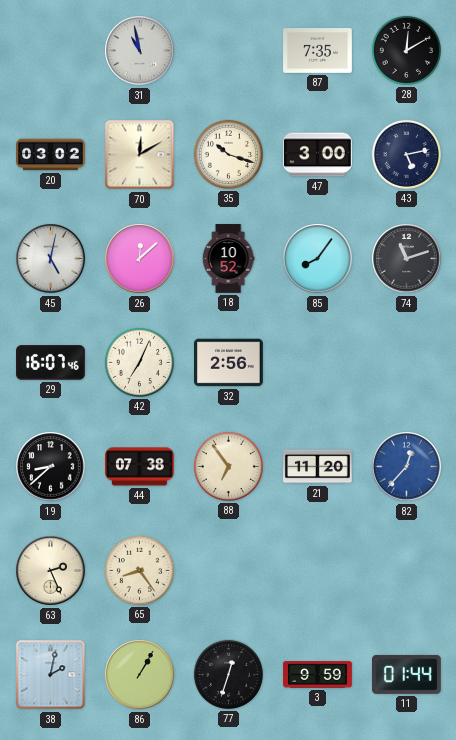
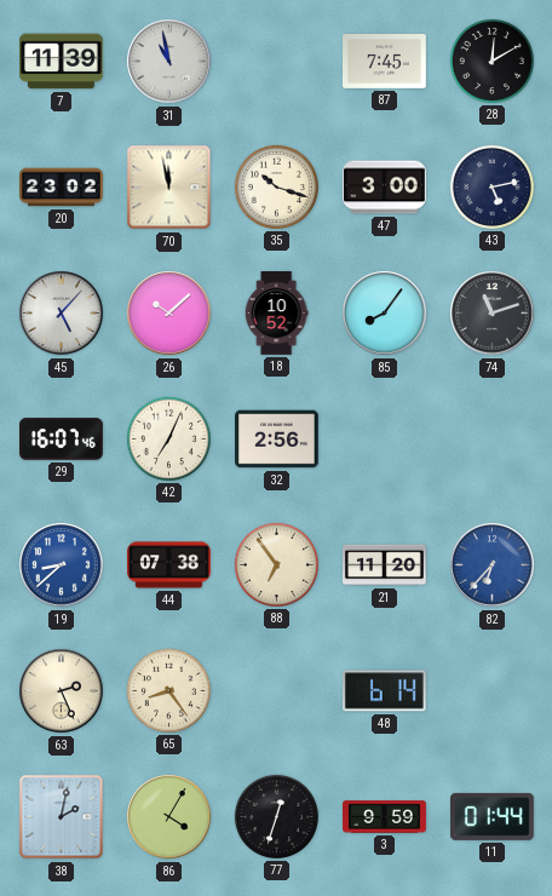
7: none -> 11:39
87: 7:35 -> 7:45
20: 03:02 -> 23:02
70: 12:10 -> 11:58
45: 5:02 -> 5:07
26: 12:08 -> 10:08
19 dial: black -> blue
82: 12:37 -> 6:37
48: none -> 6:14
86: 1:05 -> 4:05
